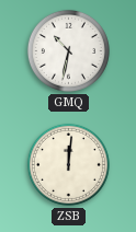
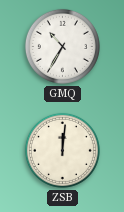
GMQ: 10:32 -> 10:35
